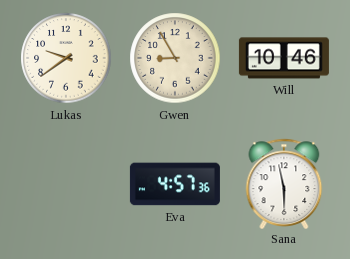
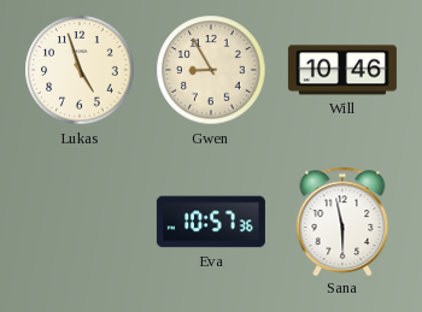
Lukas: 9:39 -> 4:57
Eva: 4:57 -> 10:57
